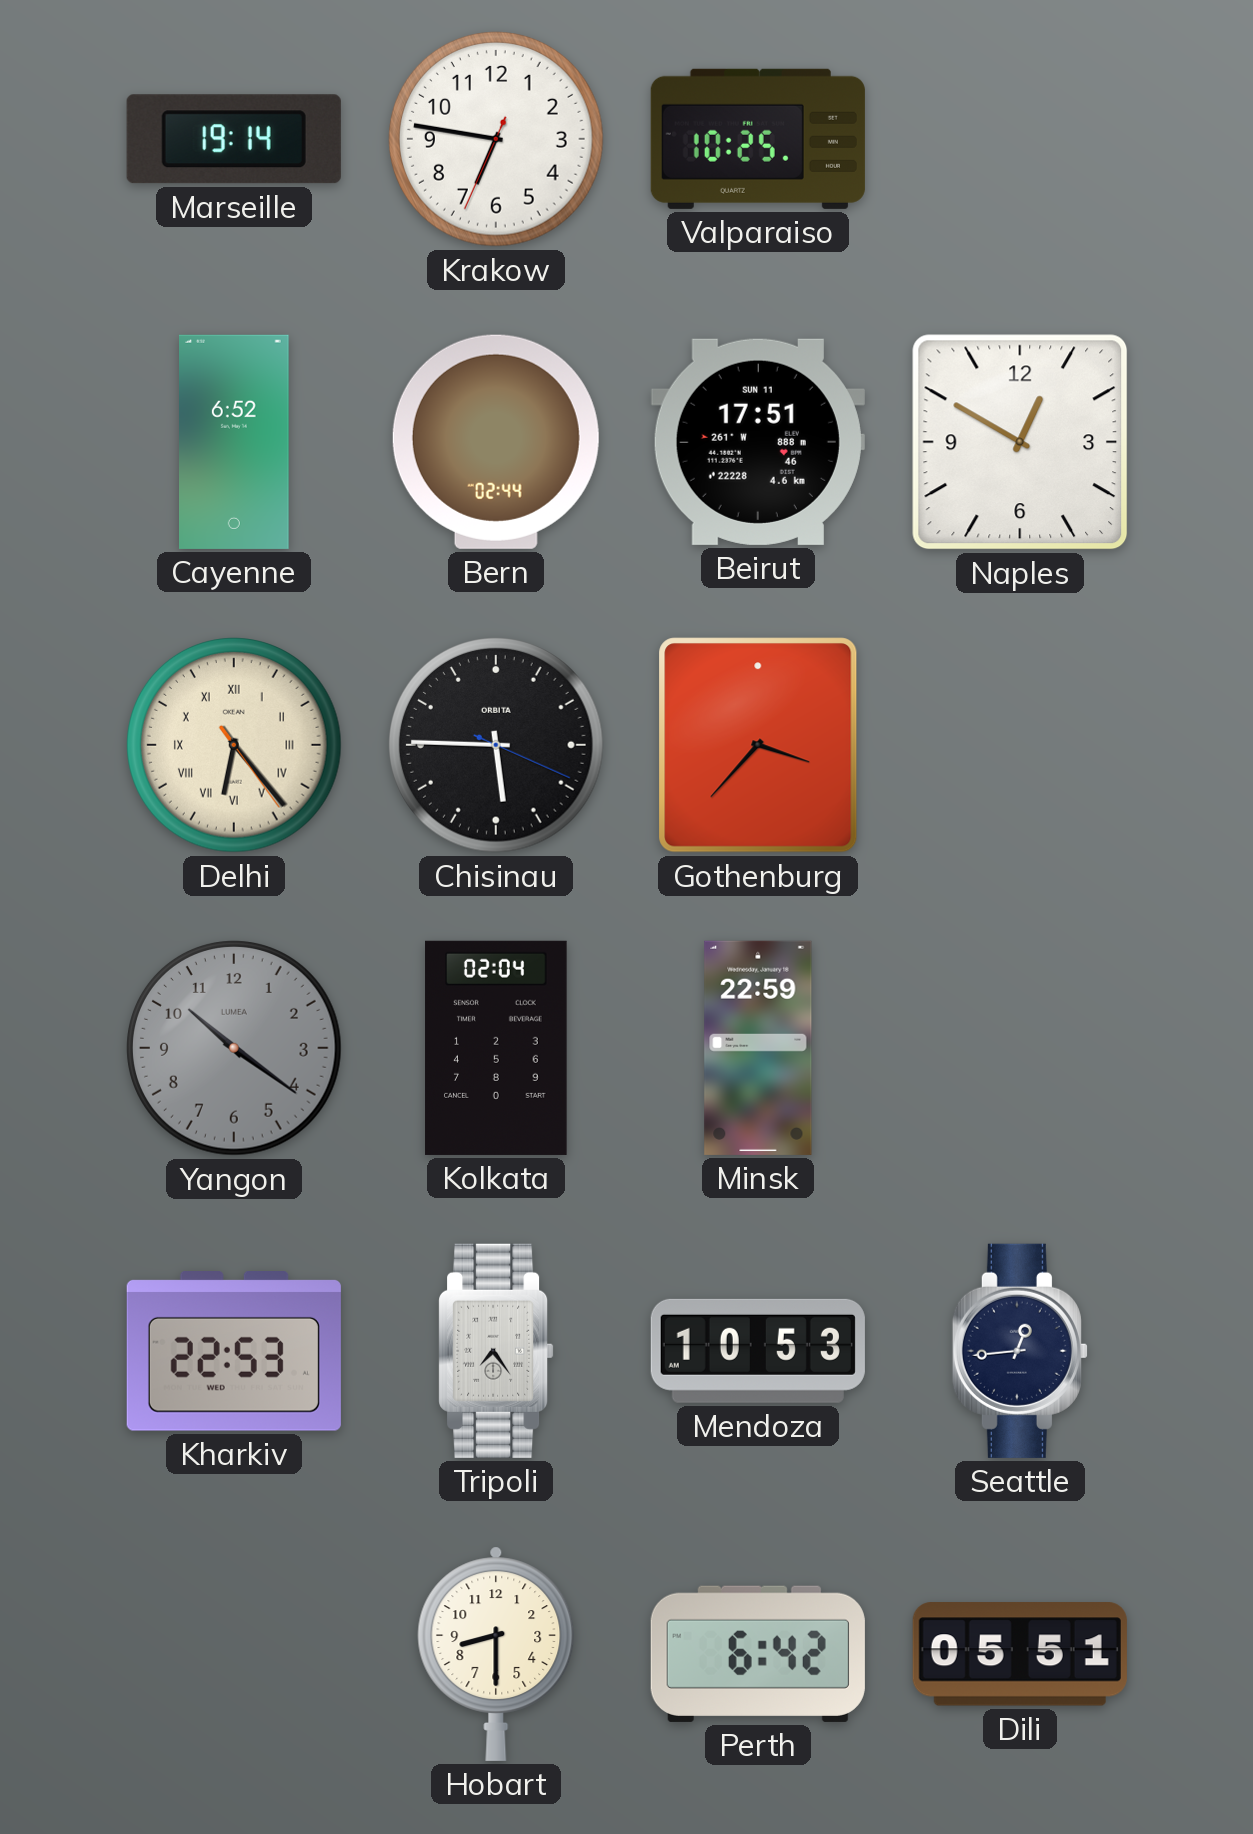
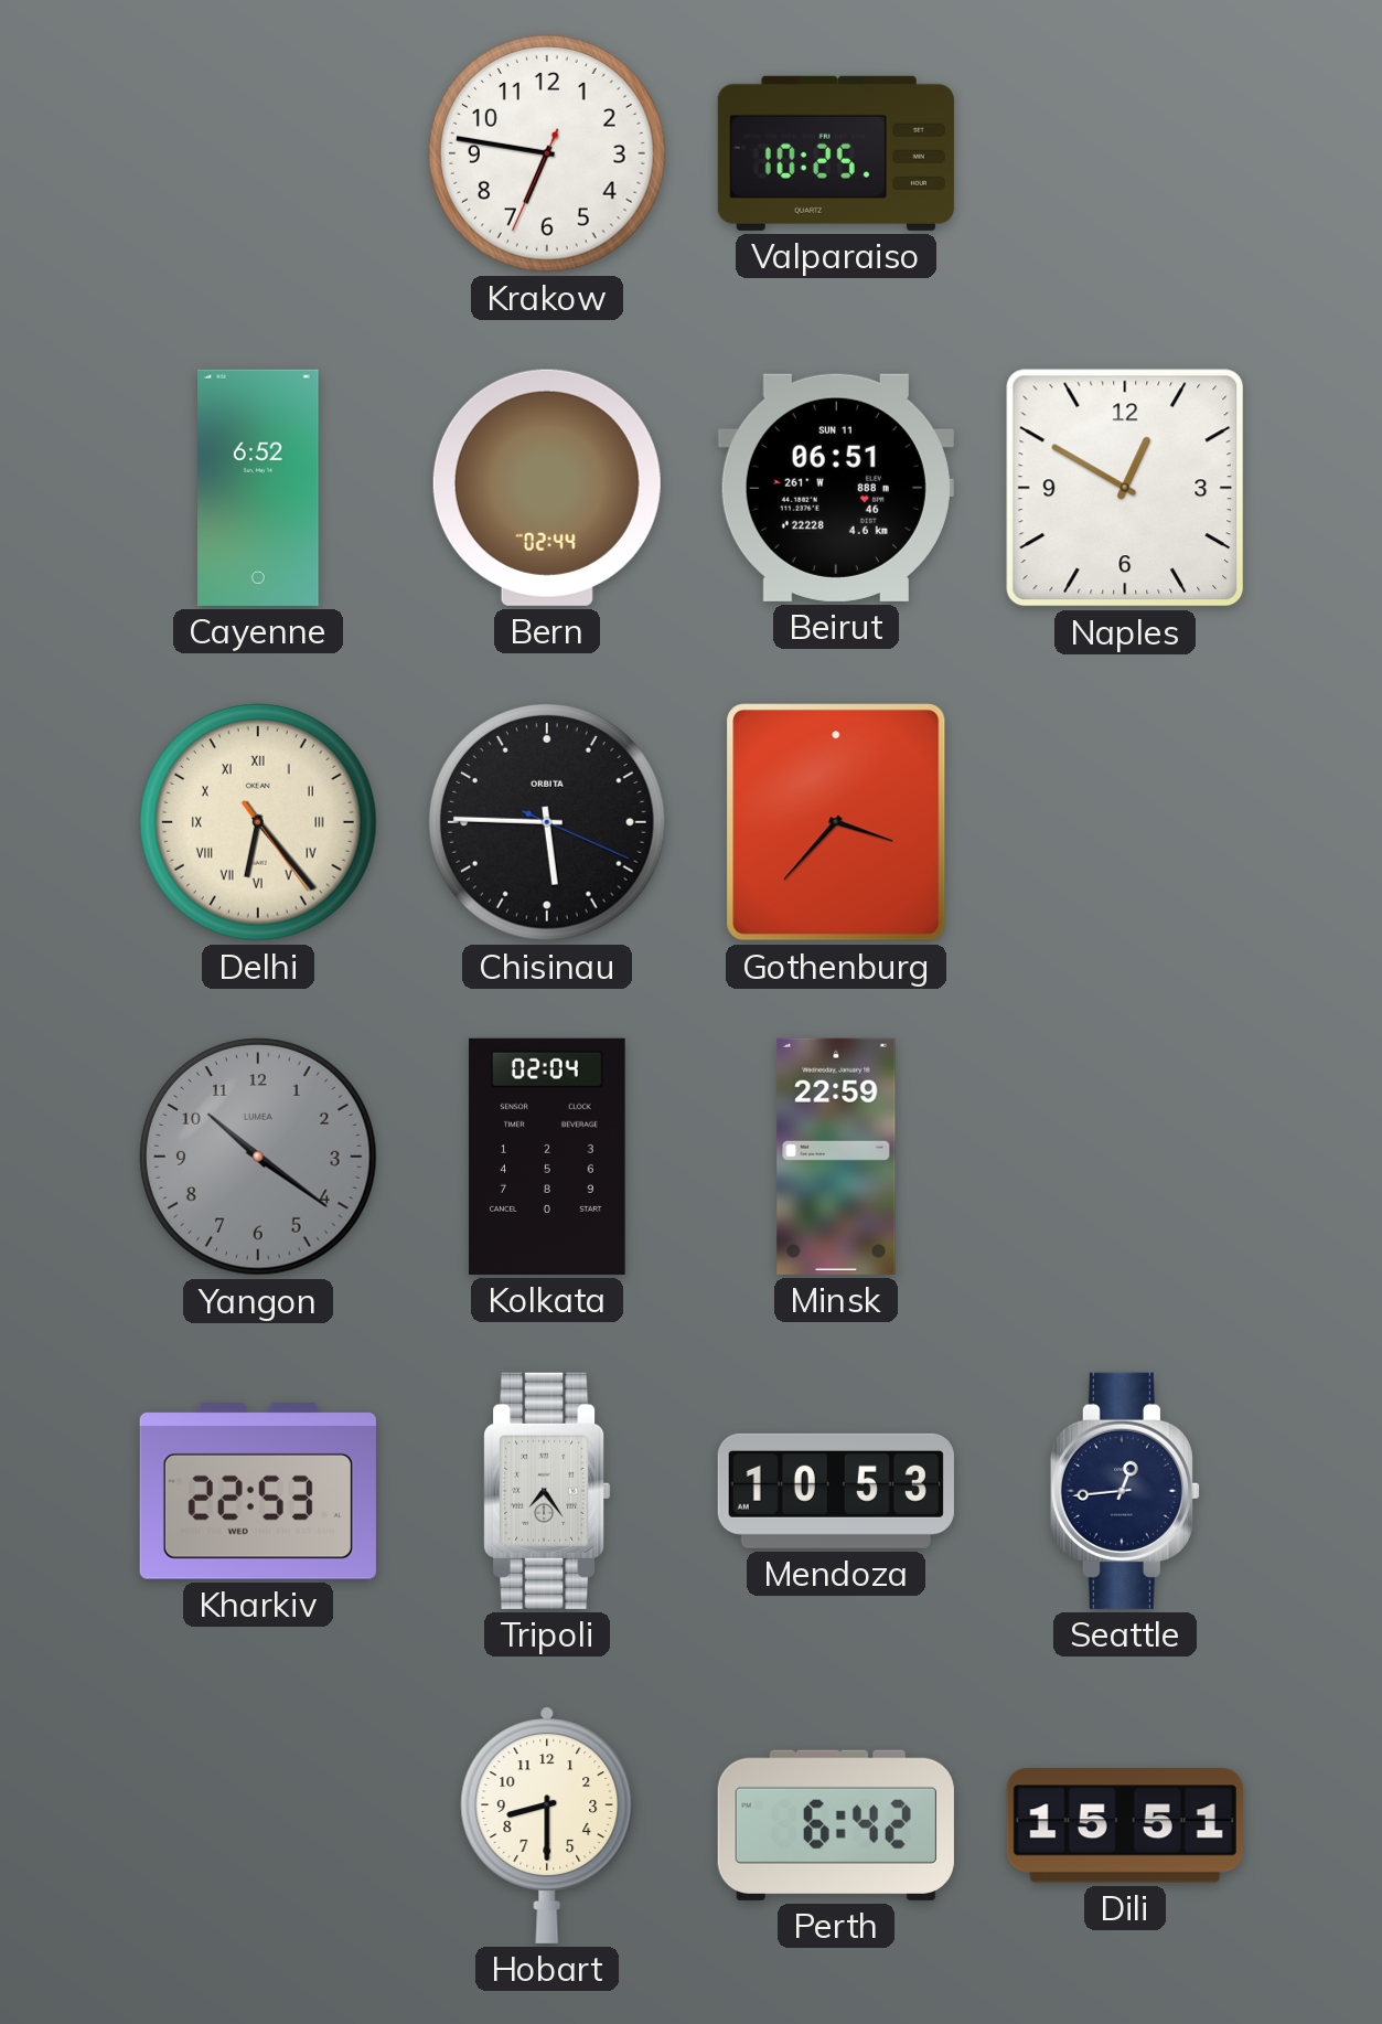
Marseille: 19:14 -> none
Beirut: 17:51 -> 06:51
Dili: 05:51 -> 15:51
